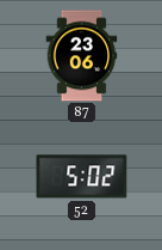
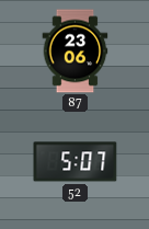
52: 5:02 -> 5:07
